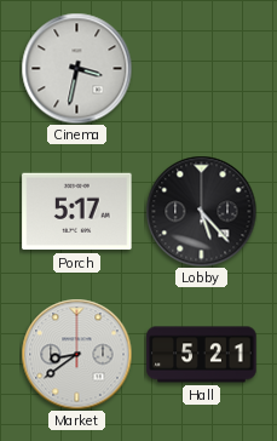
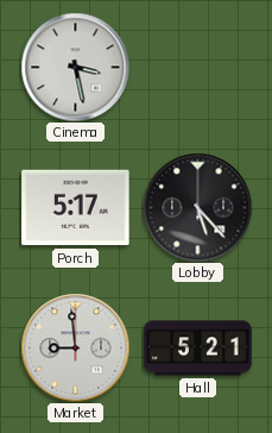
Cinema: 3:32 -> 3:28
Market: 8:39 -> 8:59
